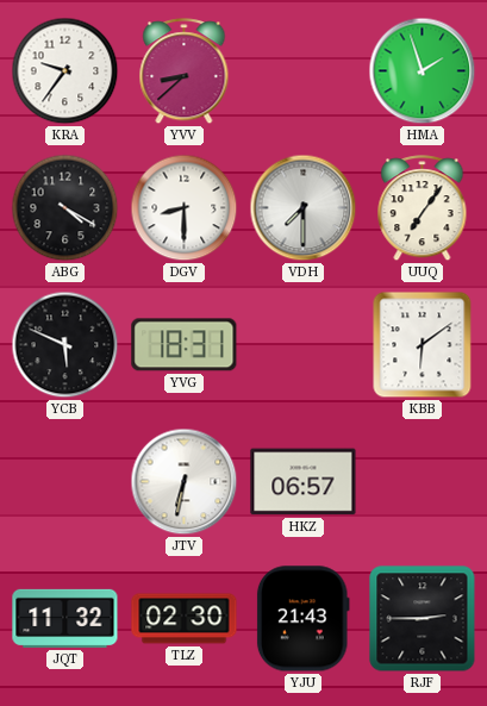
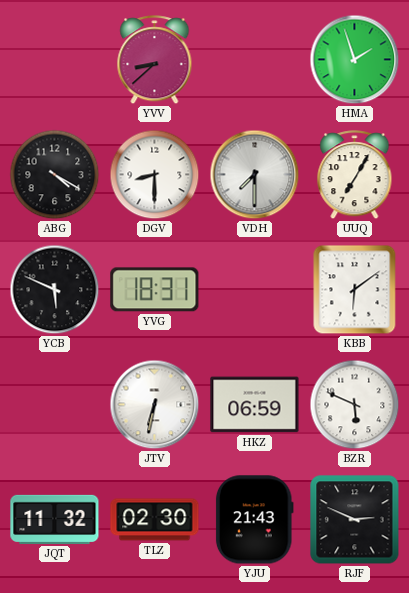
KRA: 9:36 -> none
UUQ: 7:06 -> 7:05
HKZ: 06:57 -> 06:59
BZR: none -> 5:49
RJF: 2:45 -> 2:49
